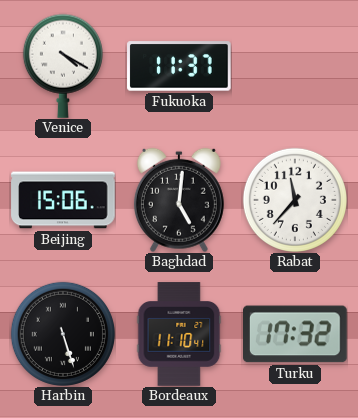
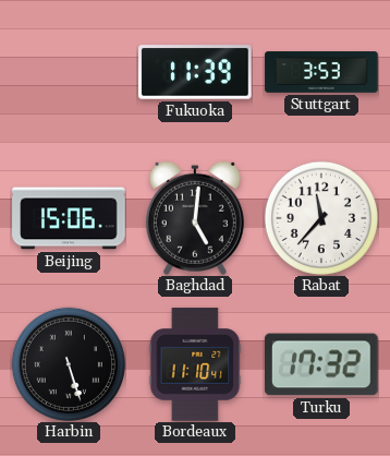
Venice: 4:20 -> none
Fukuoka: 11:37 -> 11:39
Stuttgart: none -> 3:53
